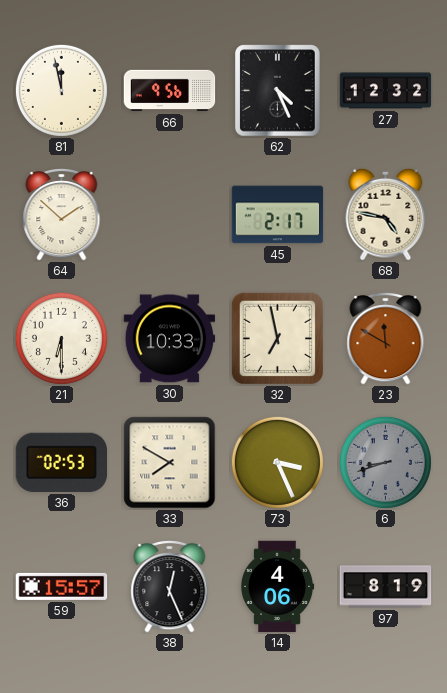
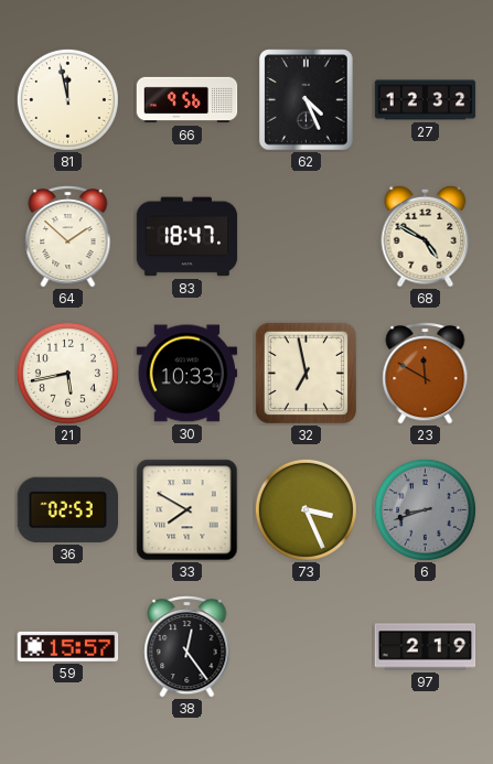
83: none -> 18:47
45: 2:17 -> none
68: 4:47 -> 4:50
21: 6:30 -> 5:43
38: 12:26 -> 12:24
14: 4:06 -> none
97: 8:19 -> 2:19
